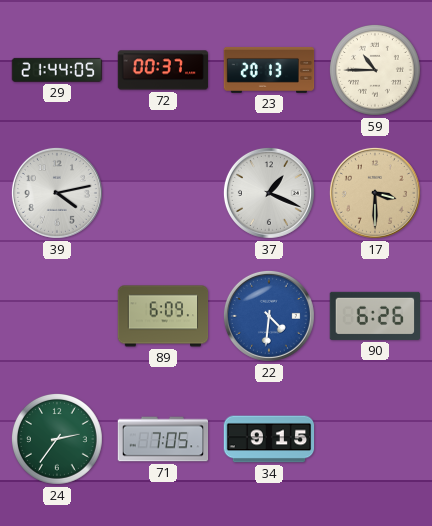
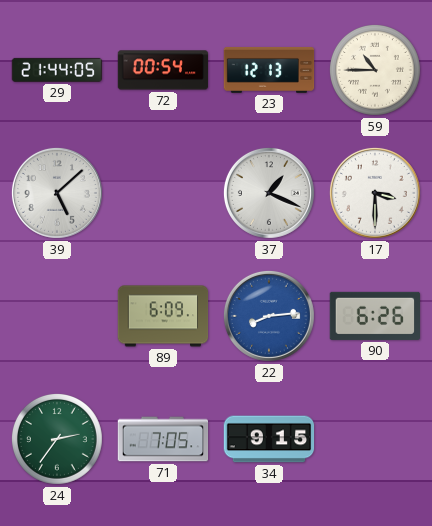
72: 00:37 -> 00:54
23: 20:13 -> 12:13
39: 4:13 -> 5:08
17 dial: champagne -> white
22: 4:31 -> 8:14
